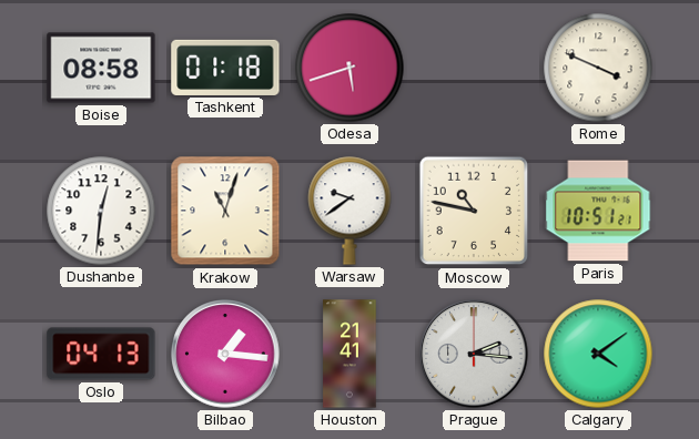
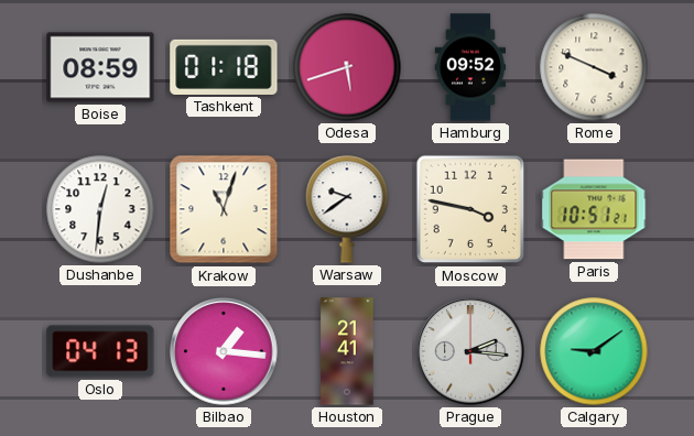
Boise: 08:58 -> 08:59
Hamburg: none -> 09:52
Moscow: 10:47 -> 3:47
Calgary: 4:09 -> 9:09
